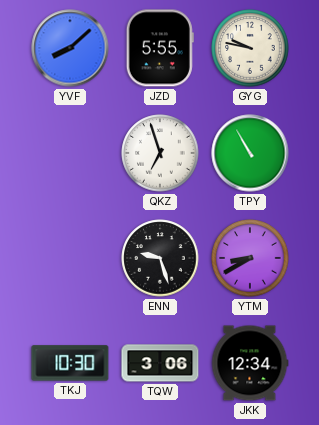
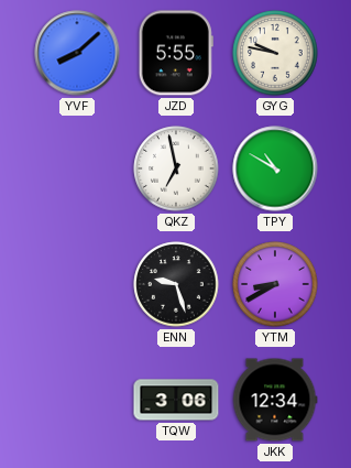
QKZ: 6:57 -> 6:58
TPY: 10:55 -> 10:50
TKJ: 10:30 -> none
